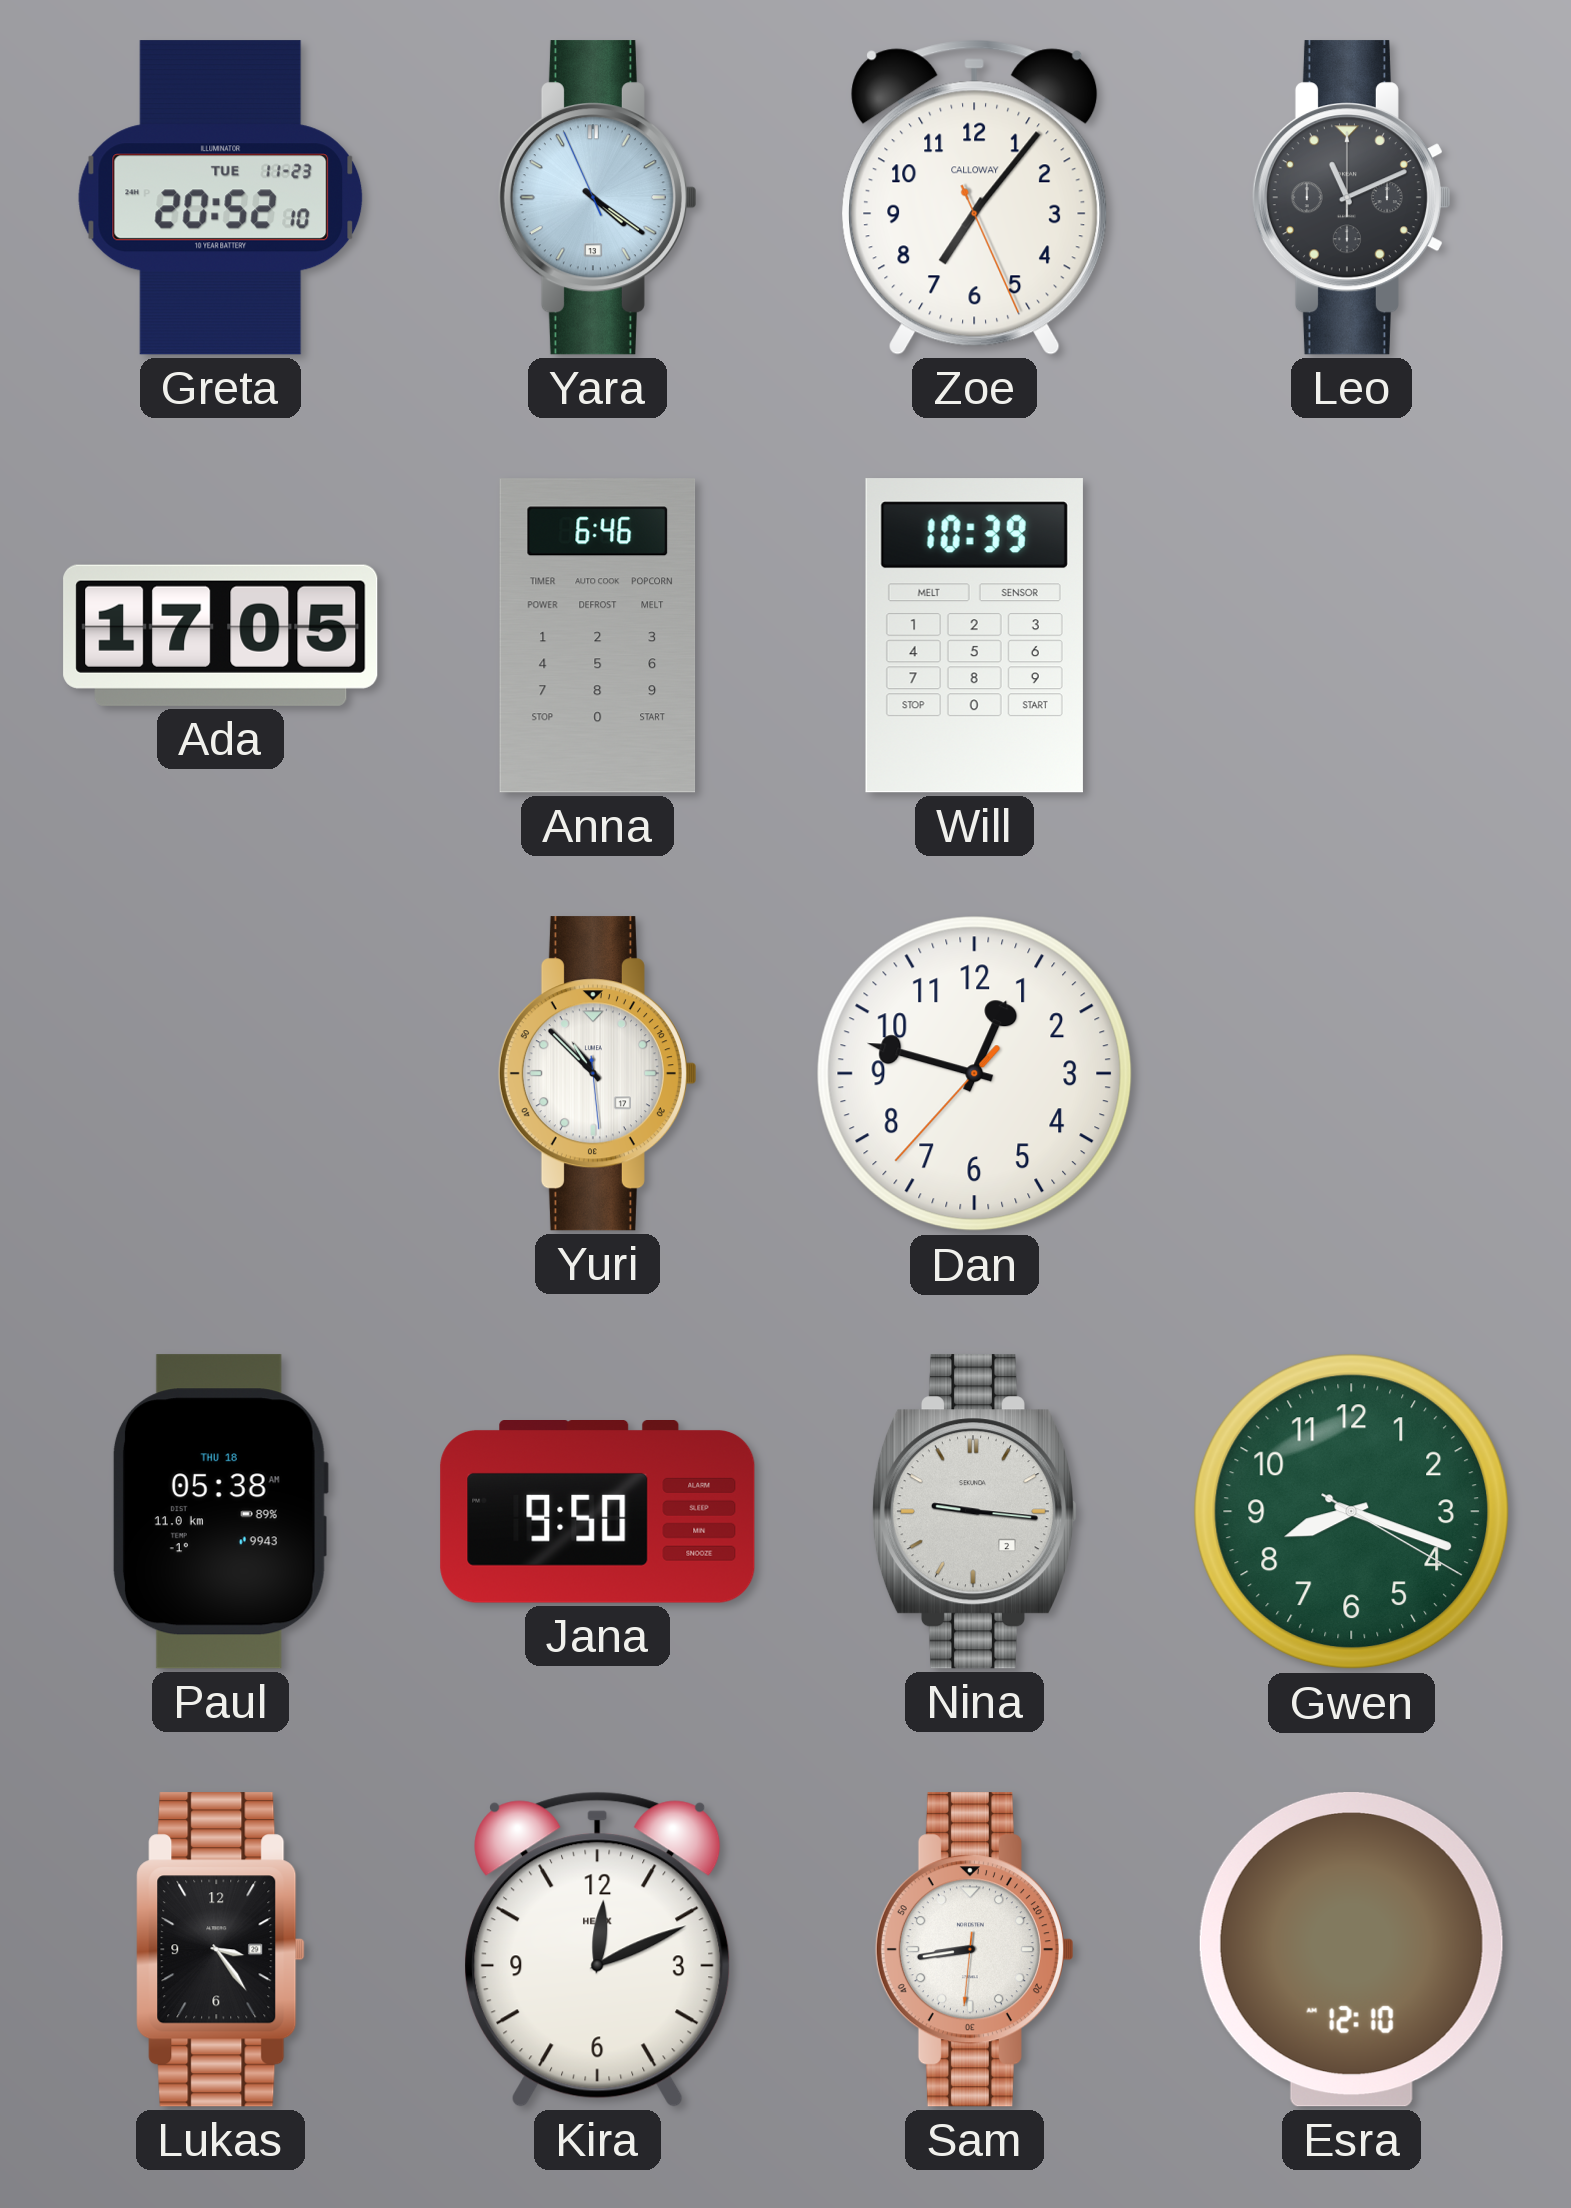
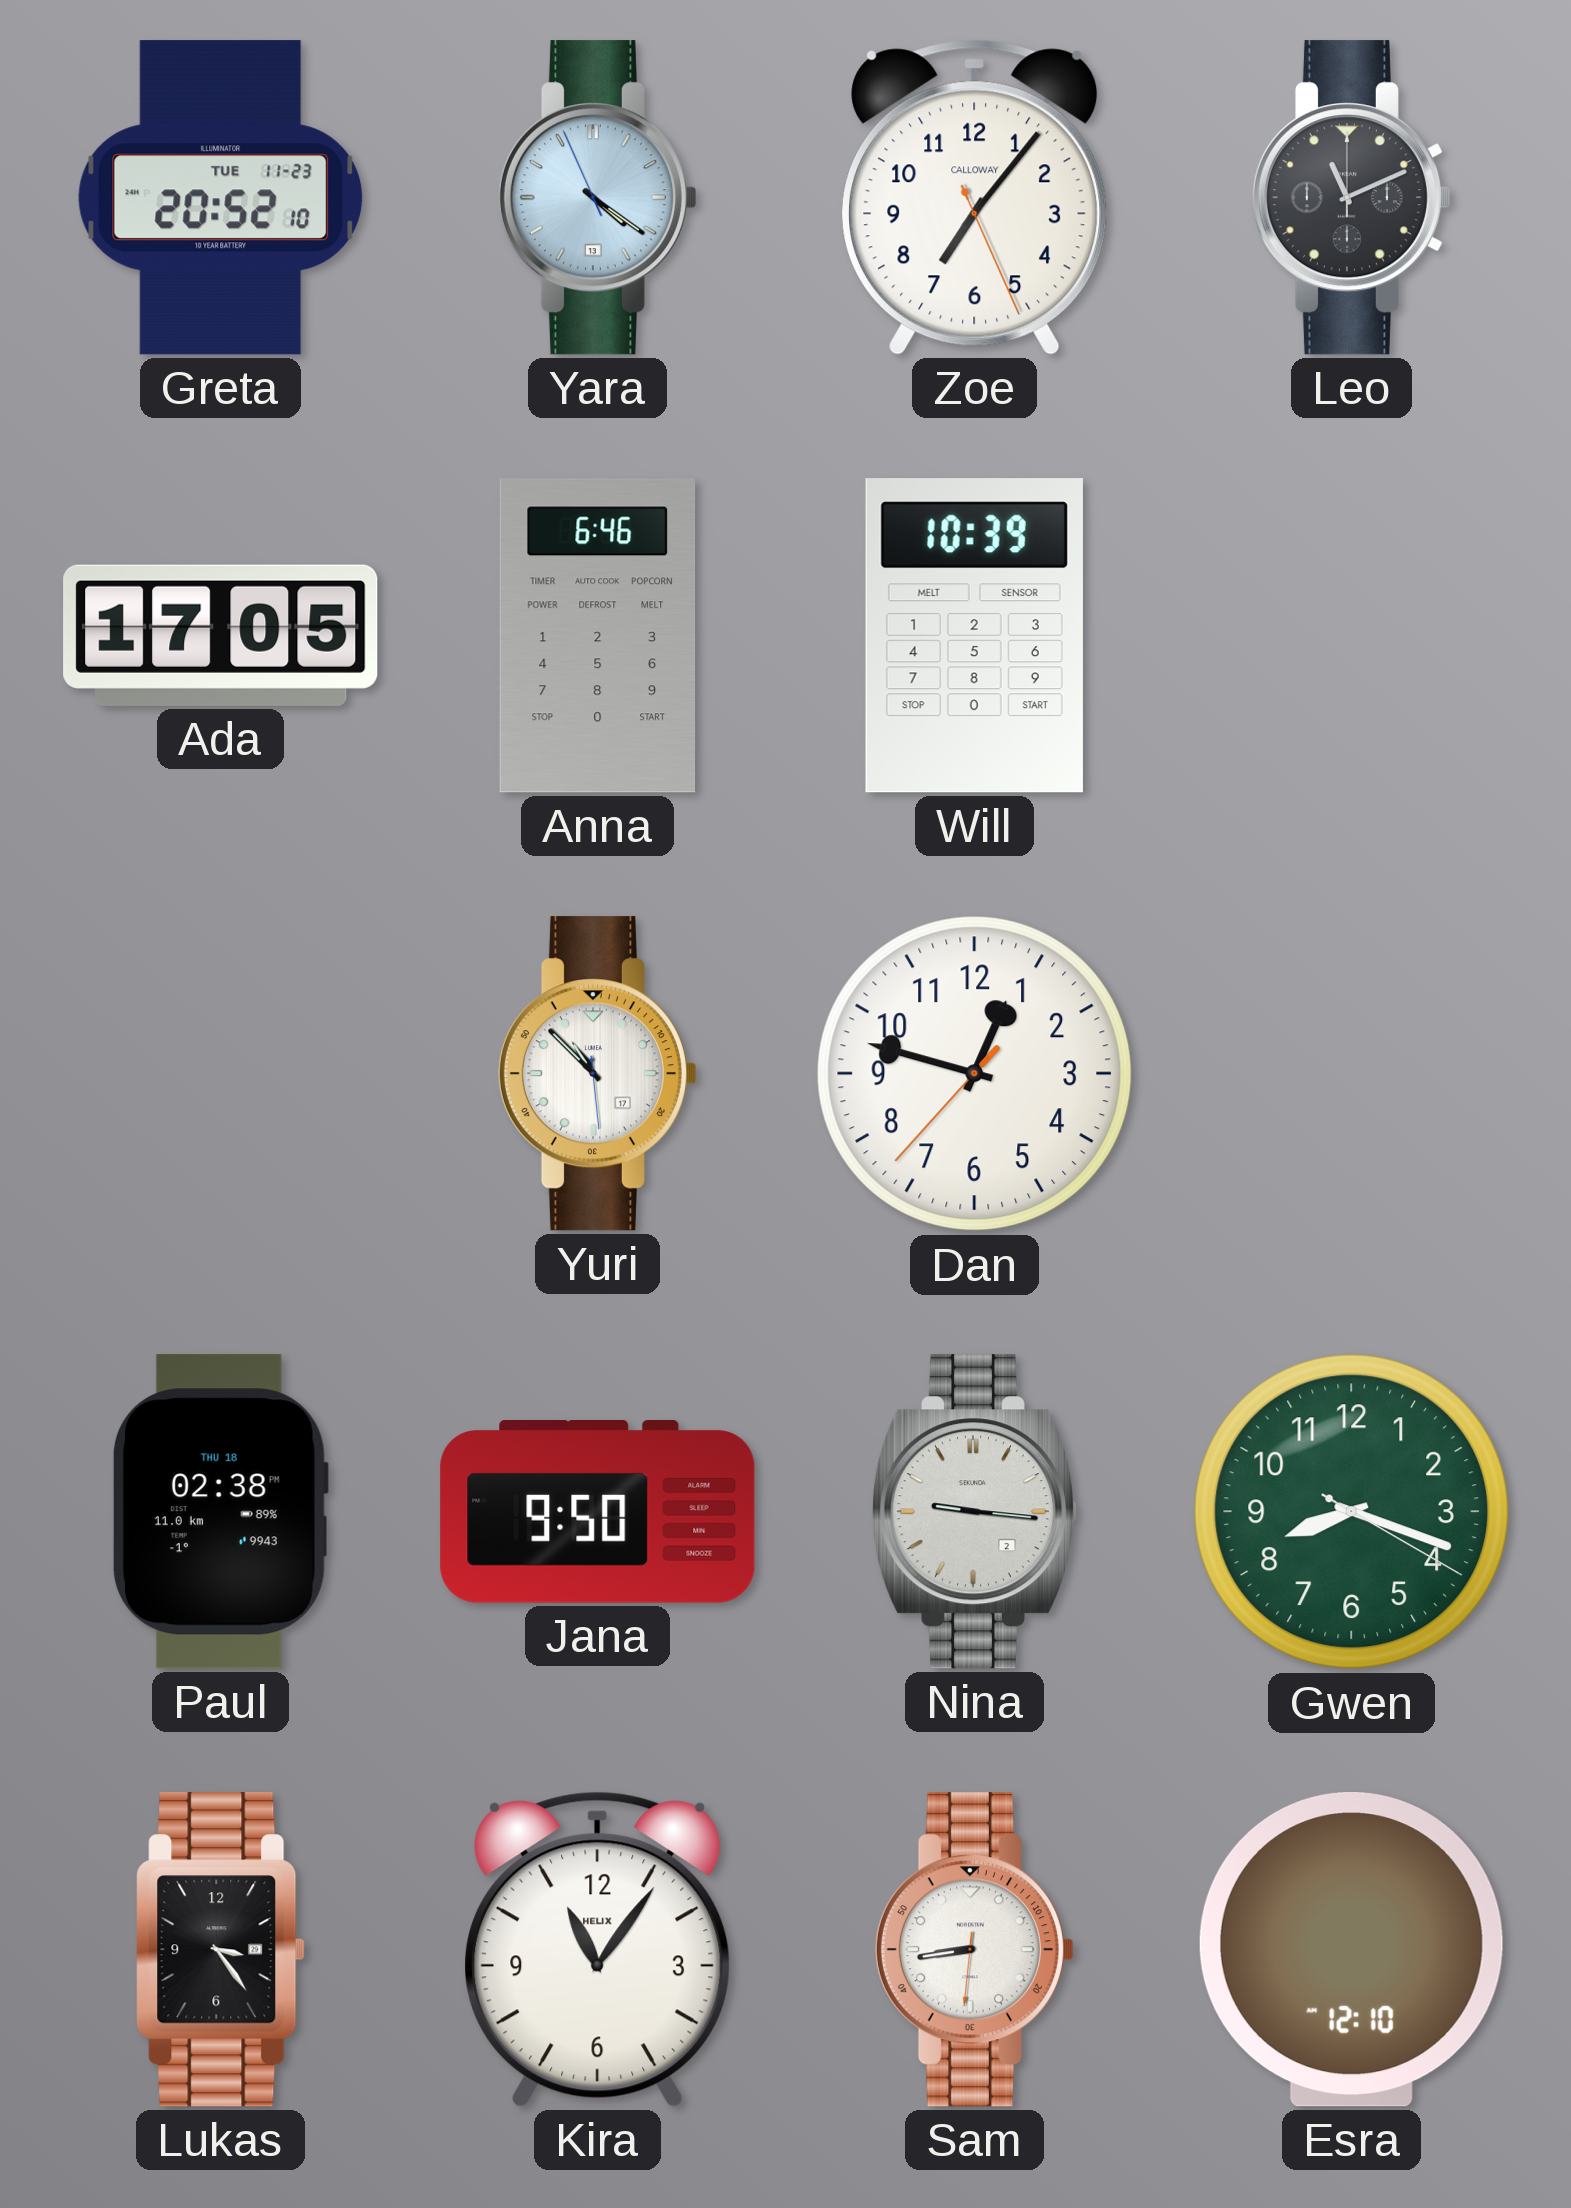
Paul: 05:38 -> 02:38
Kira: 12:11 -> 11:06
